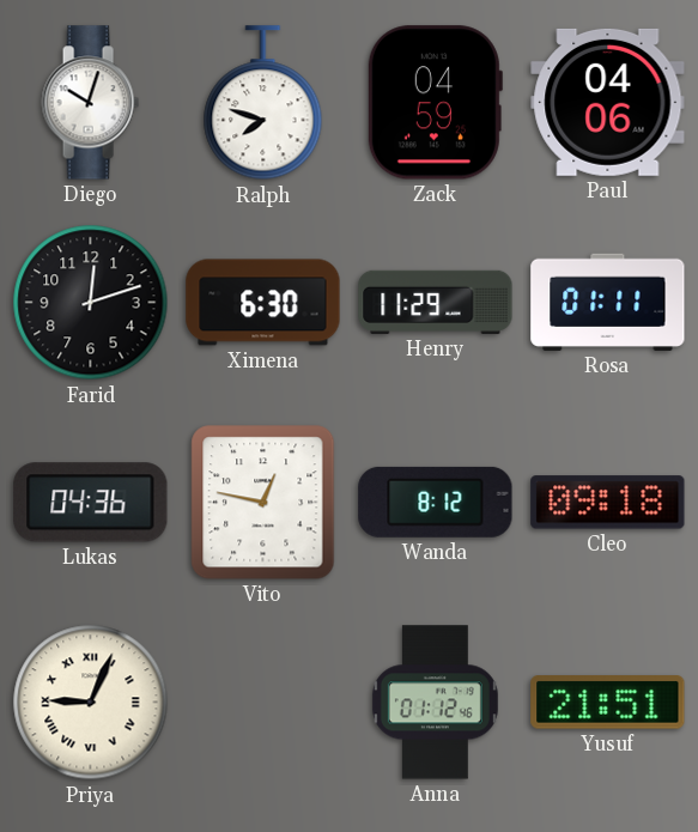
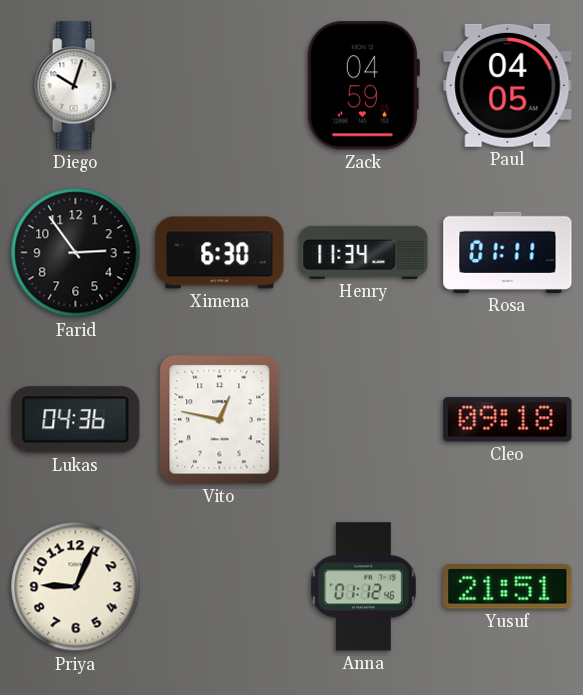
Ralph: 7:48 -> none
Paul: 04:06 -> 04:05
Farid: 12:12 -> 2:54
Henry: 11:29 -> 11:34
Wanda: 8:12 -> none
Priya numerals: Roman -> Arabic
